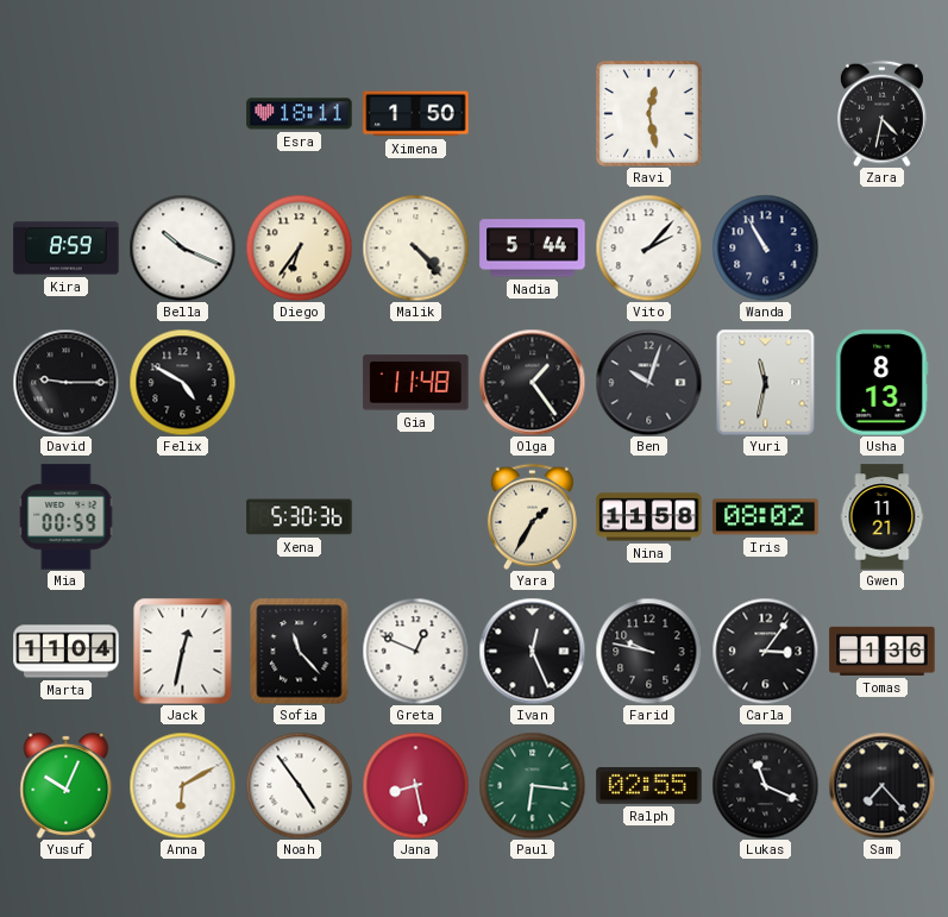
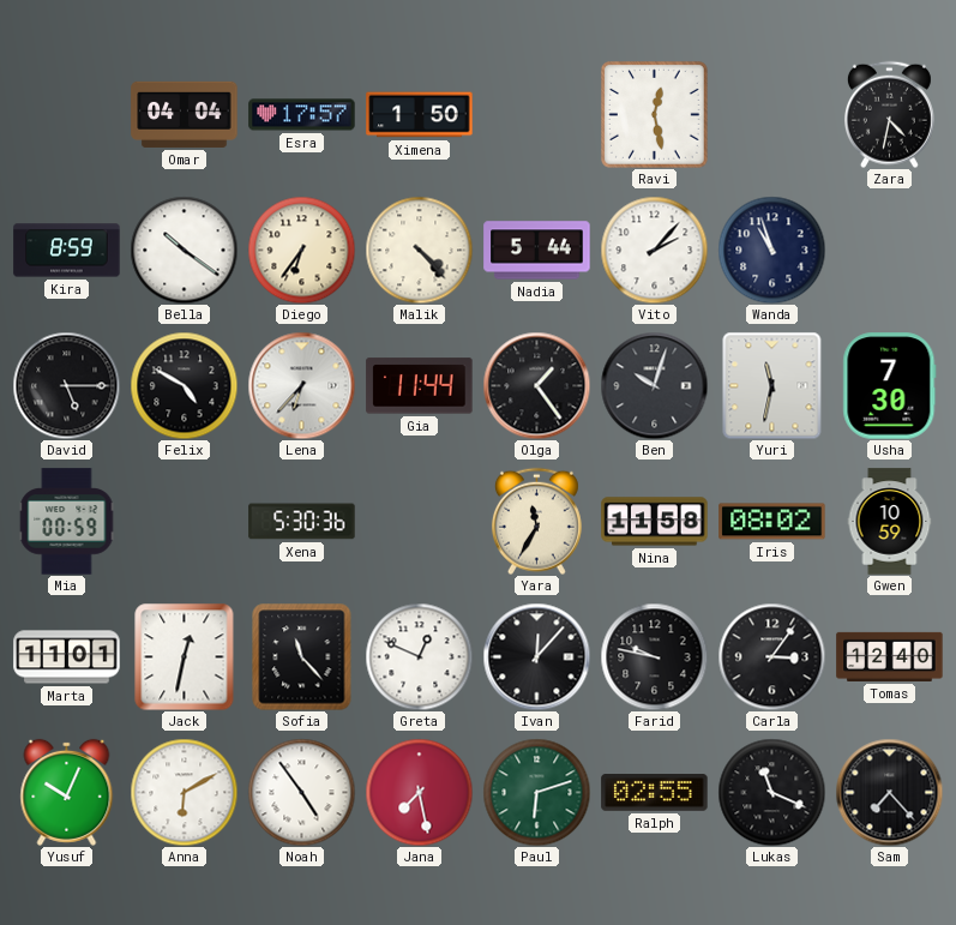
Omar: none -> 04:04
Esra: 18:11 -> 17:57
Bella: 10:19 -> 10:21
Wanda: 10:55 -> 10:57
David: 9:15 -> 5:15
Lena: none -> 6:37
Gia: 11:48 -> 11:44
Usha: 8:13 -> 7:30
Yara: 1:35 -> 11:35
Gwen: 11:21 -> 10:59
Marta: 11:04 -> 11:01
Ivan: 12:26 -> 12:07
Tomas: 1:36 -> 12:40
Jana: 8:28 -> 7:28
Paul: 6:16 -> 6:12
